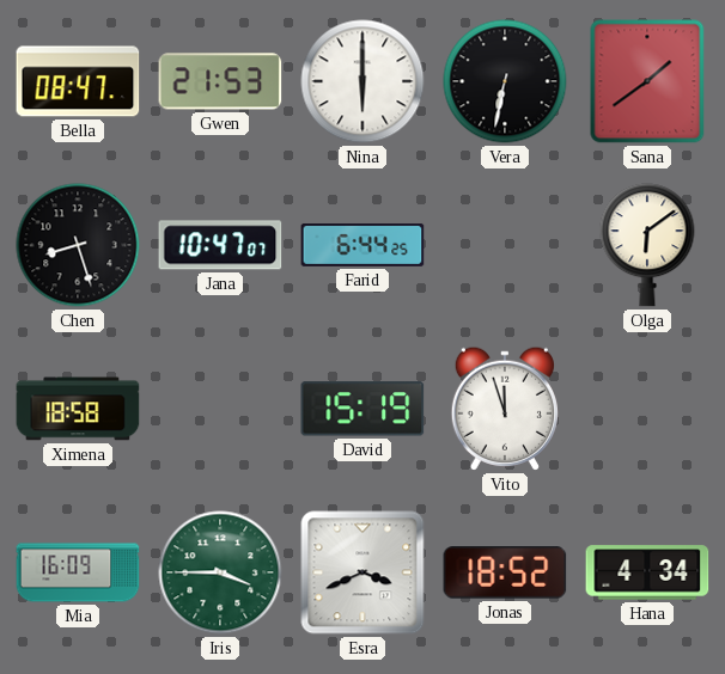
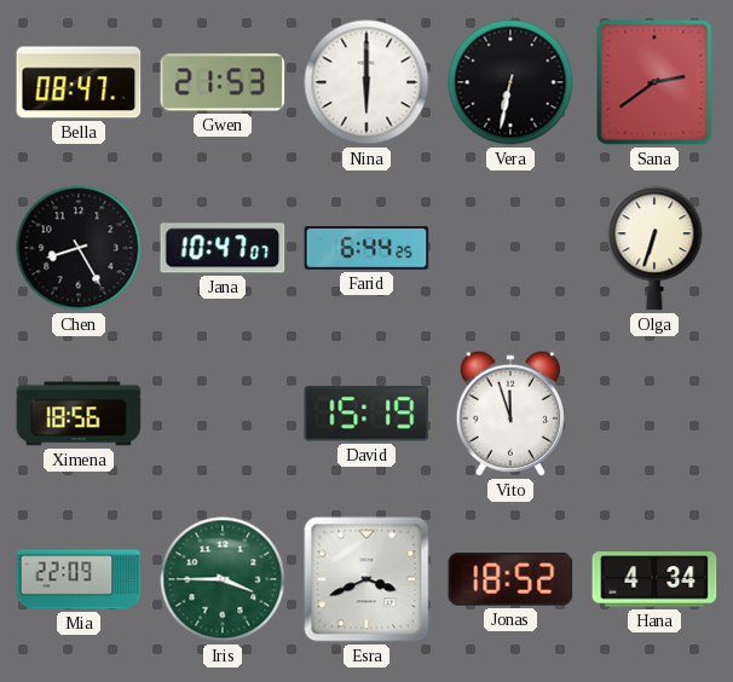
Sana: 1:39 -> 2:39
Chen: 8:27 -> 8:25
Olga: 6:09 -> 6:33
Ximena: 18:58 -> 18:56
Mia: 16:09 -> 22:09
